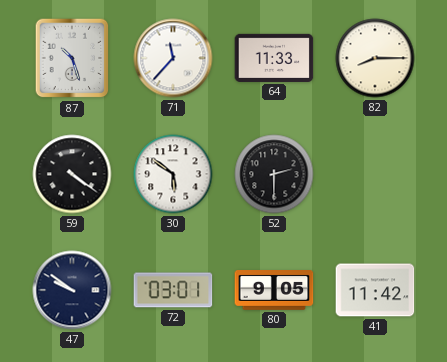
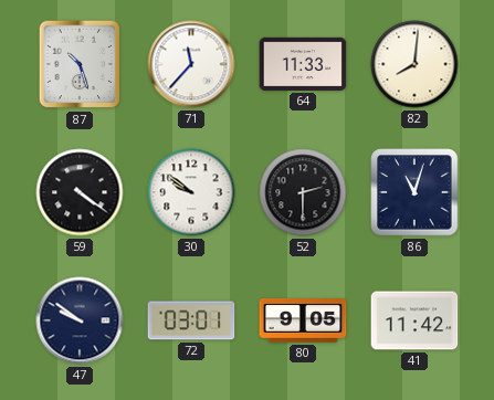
82: 8:15 -> 8:01
30: 5:51 -> 9:51
86: none -> 11:03
